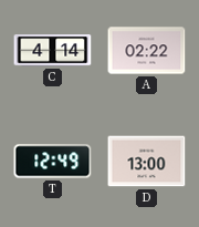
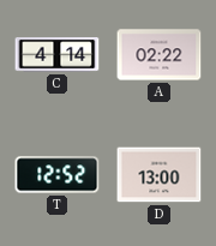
T: 12:49 -> 12:52
